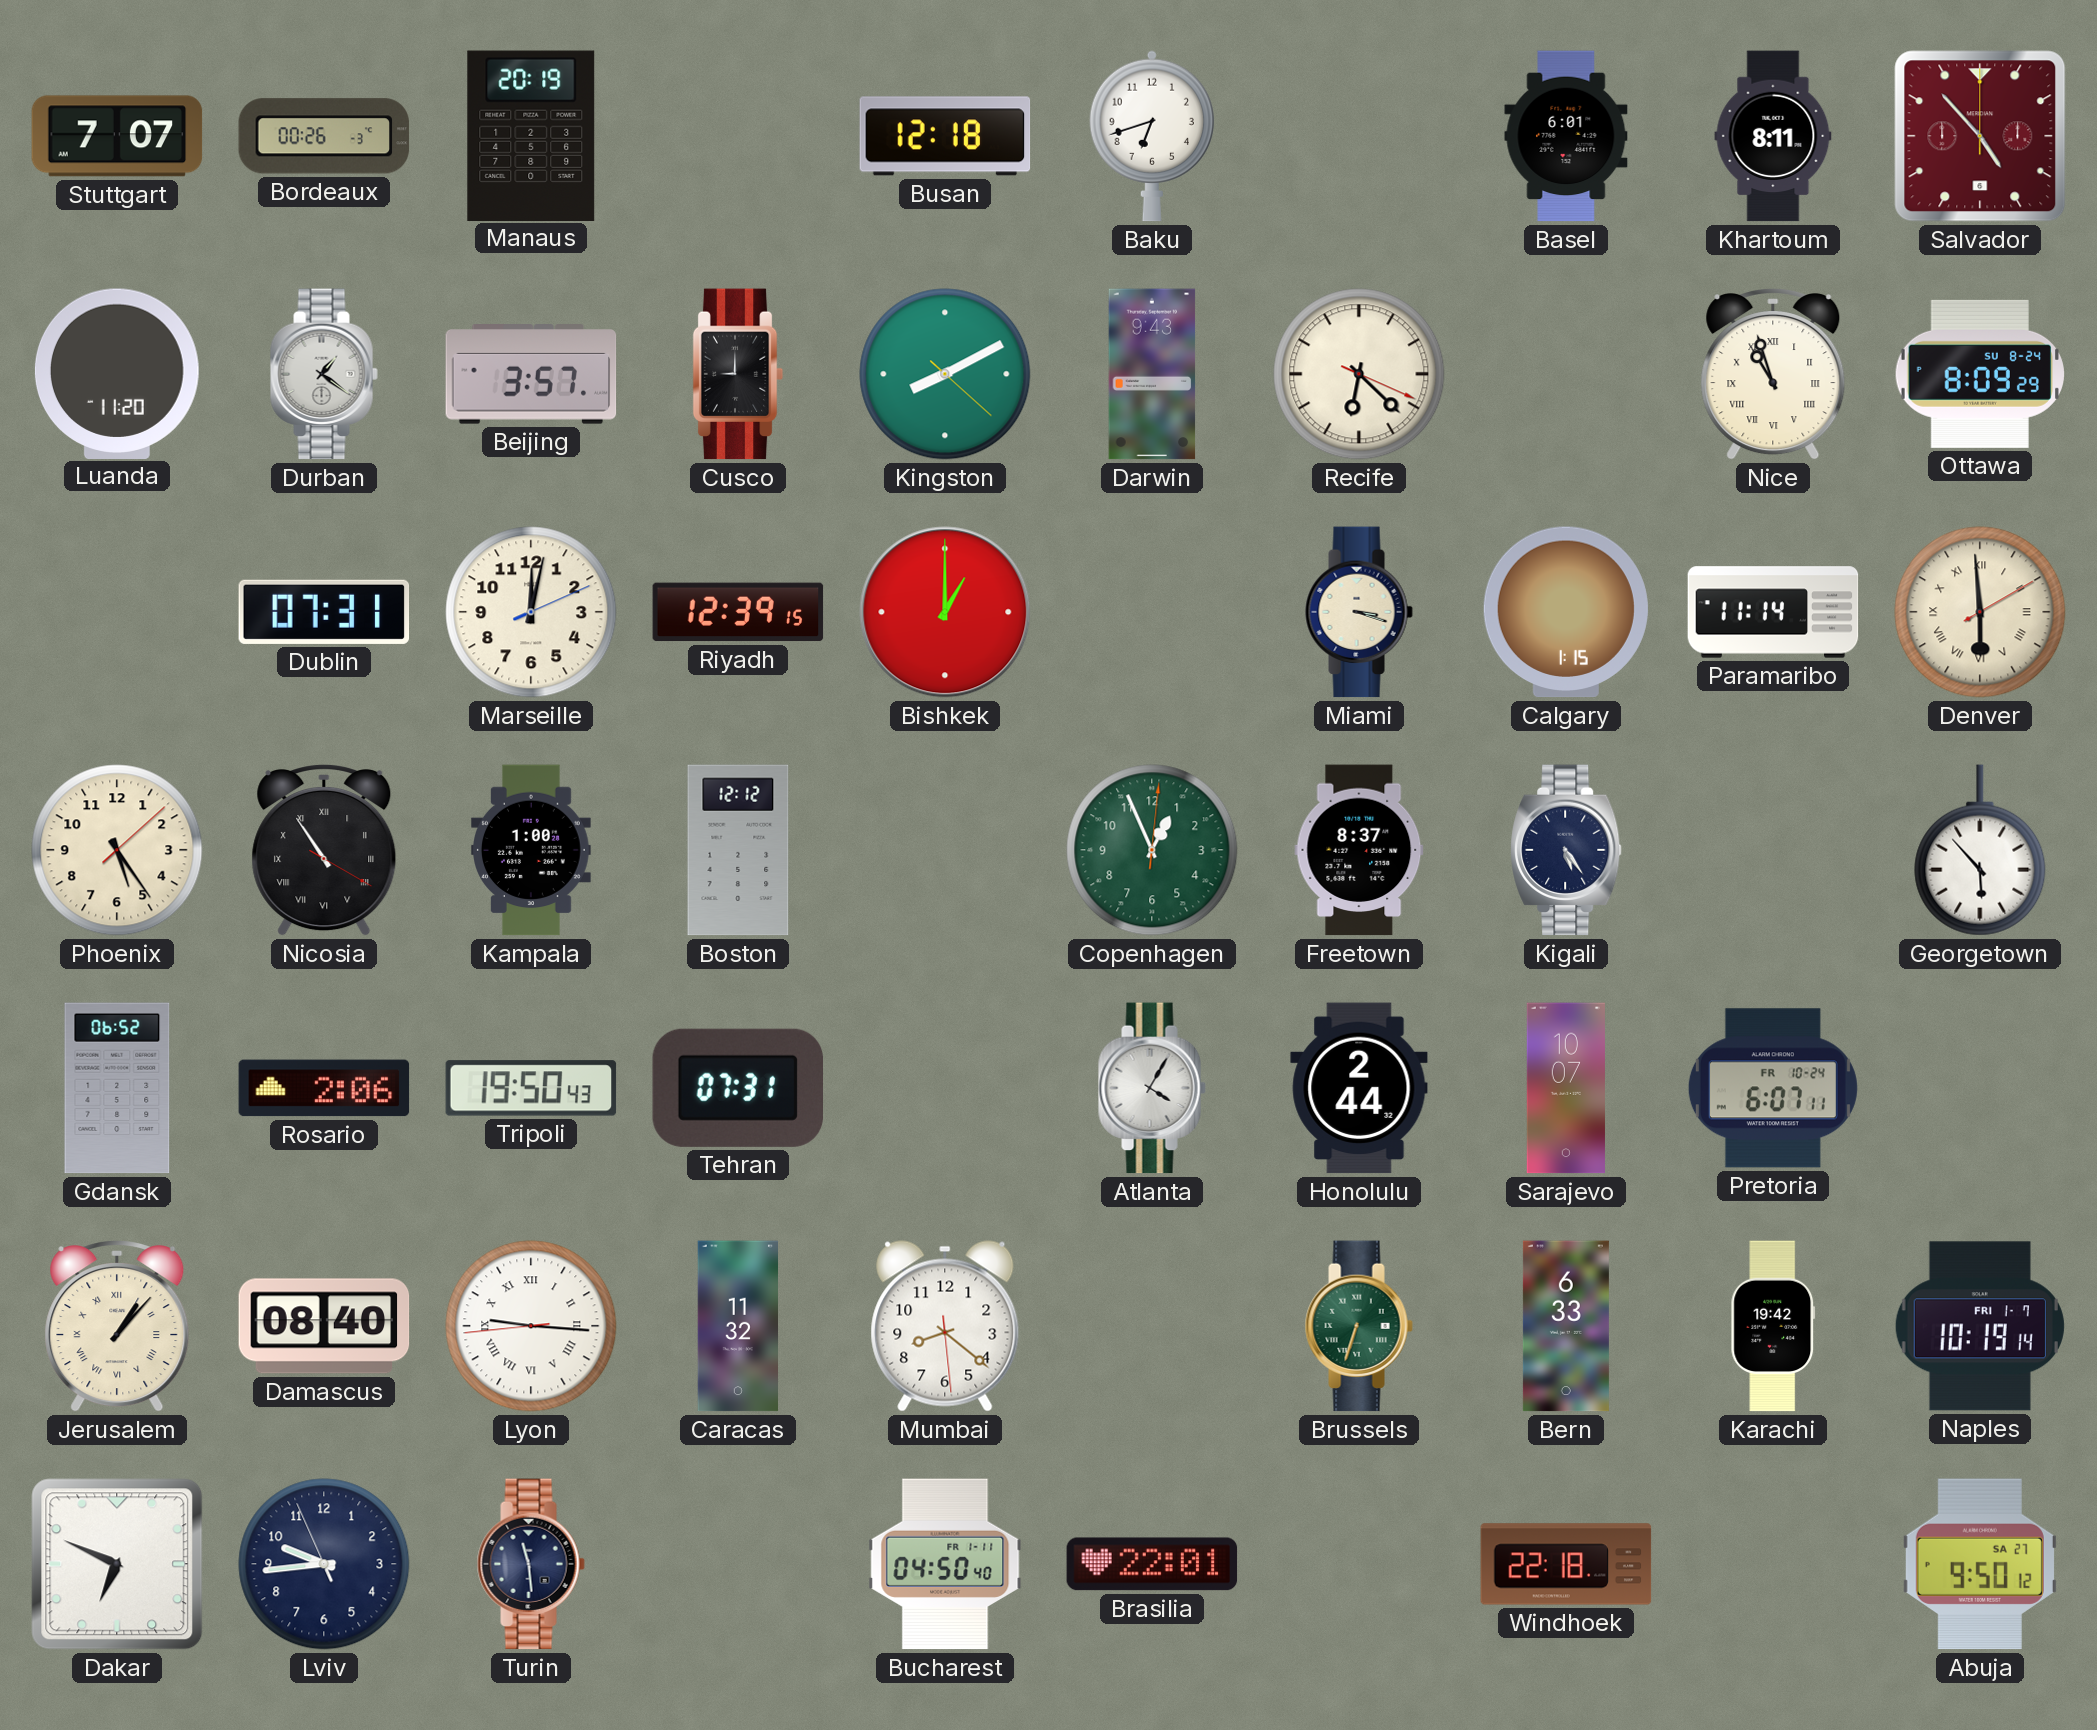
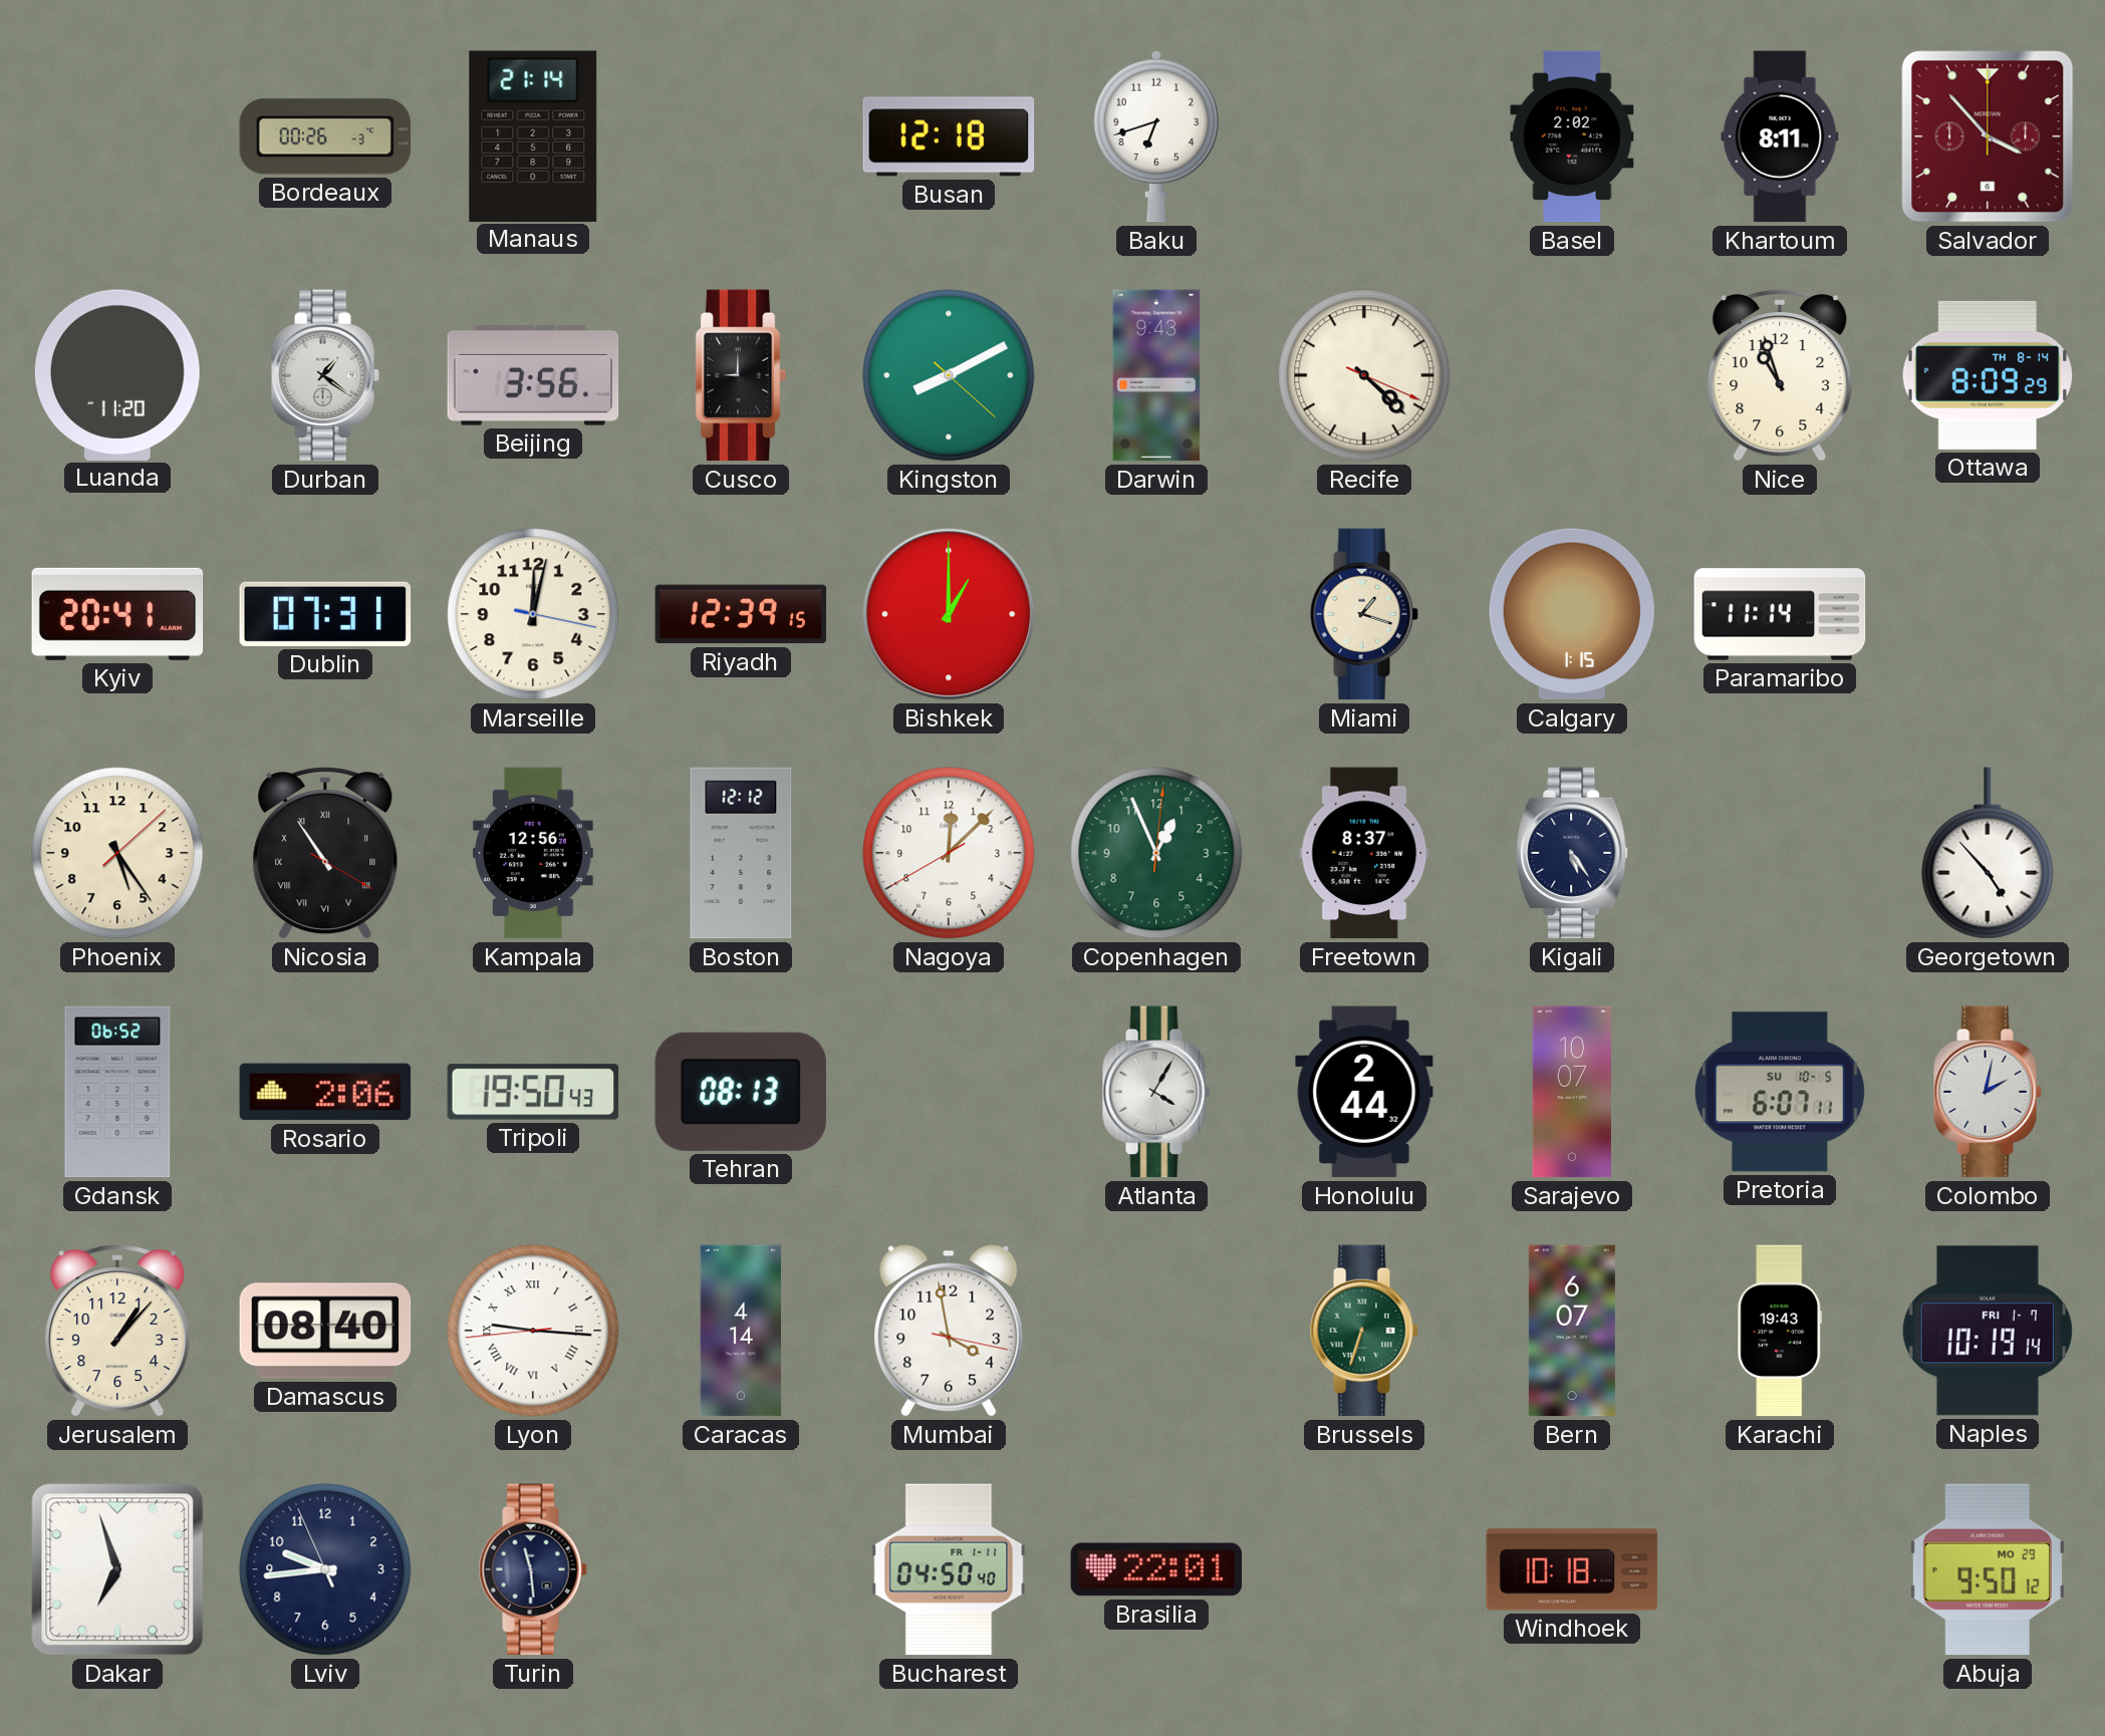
Stuttgart: 7:07 -> none
Manaus: 20:19 -> 21:14
Basel: 6:01 -> 2:02
Salvador: 4:53 -> 3:53
Beijing: 3:57 -> 3:56
Recife: 6:22 -> 4:22
Nice numerals: Roman -> Arabic
Ottawa date: SU 8-24 -> TH 8-14
Kyiv: none -> 20:41
Marseille: 12:02:11 -> 12:02:17
Miami: 3:18 -> 1:18
Denver: 5:59 -> none
Kampala: 1:00 -> 12:56
Nagoya: none -> 12:07
Georgetown: 5:53 -> 4:53
Tehran: 07:31 -> 08:13
Pretoria date: FR 10-24 -> SU 10-5
Colombo: none -> 2:02
Jerusalem numerals: Roman -> Arabic
Caracas: 11:32 -> 4:14
Mumbai: 8:21 -> 3:58
Bern: 6:33 -> 6:07
Karachi: 19:42 -> 19:43
Dakar: 6:49 -> 6:57
Windhoek: 22:18 -> 10:18
Abuja date: SA 27 -> MO 29
